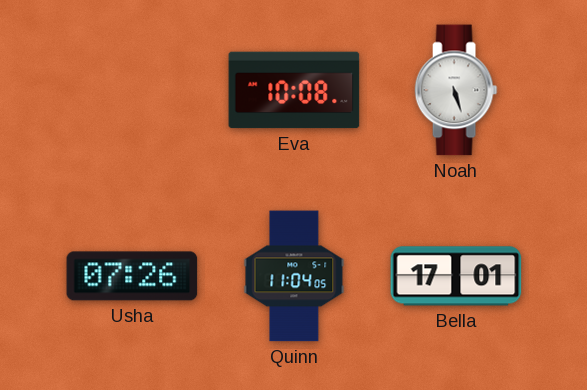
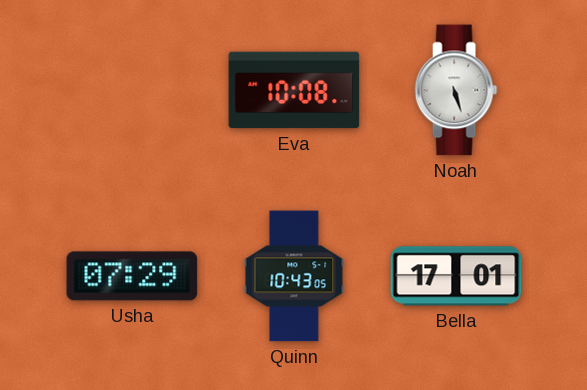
Usha: 07:26 -> 07:29
Quinn: 11:04 -> 10:43
